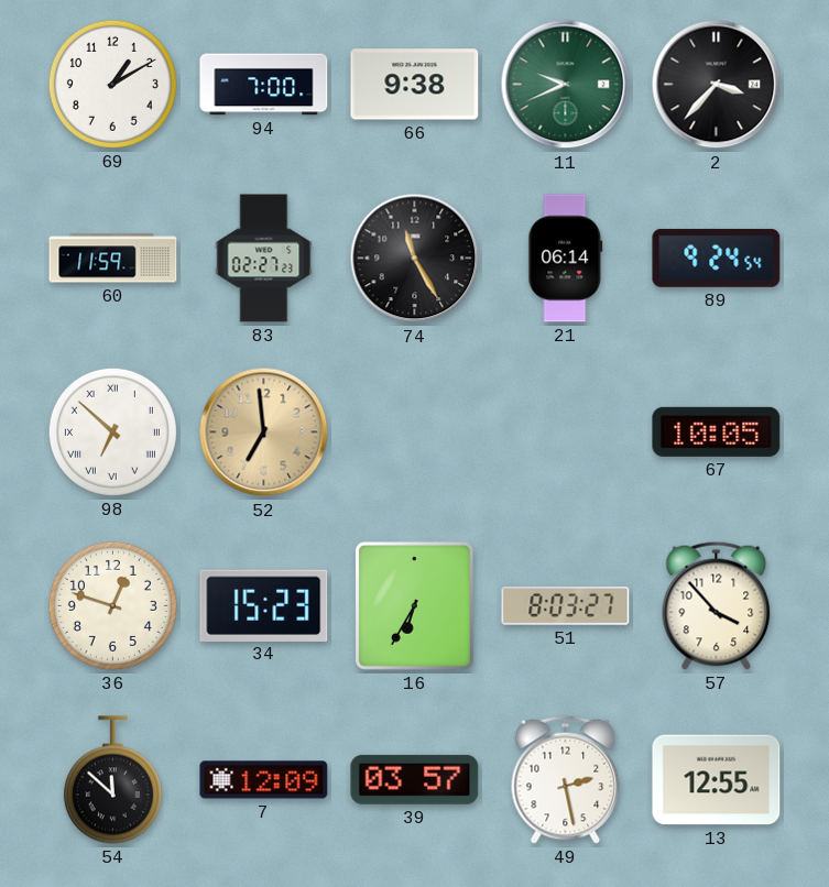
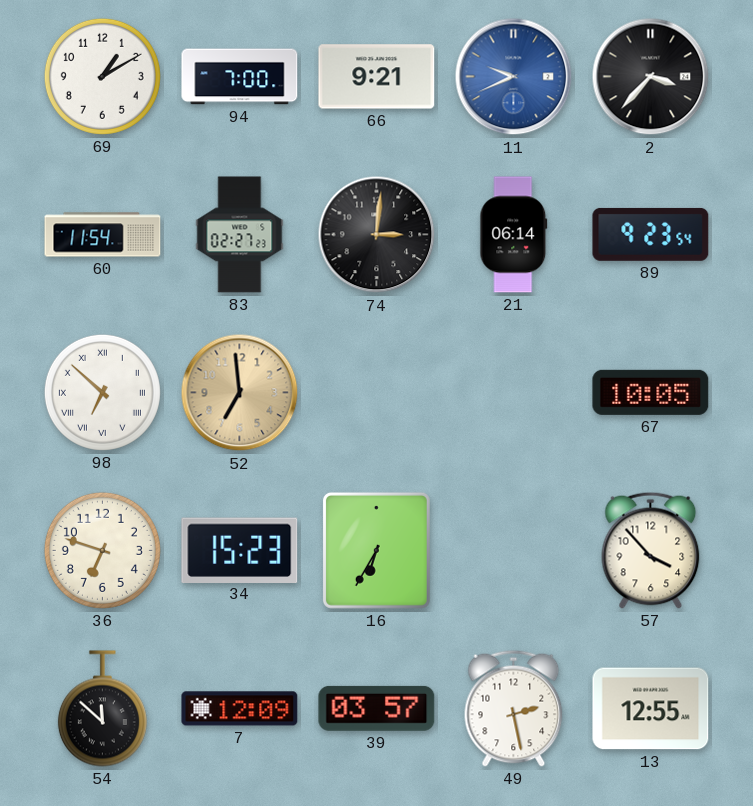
66: 9:38 -> 9:21
11 dial: green -> blue
60: 11:59 -> 11:54
74: 11:25 -> 3:01
89: 9:24 -> 9:23
36: 12:48 -> 6:48
51: 8:03 -> none
